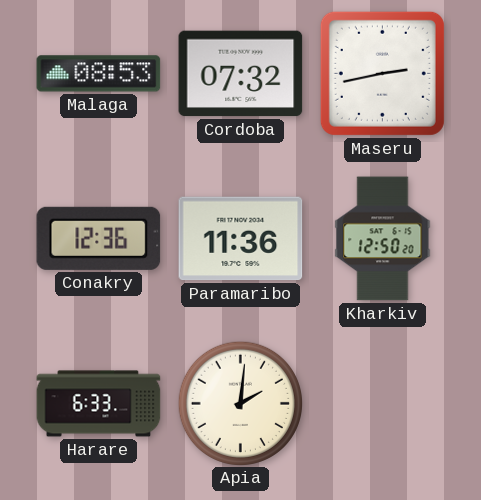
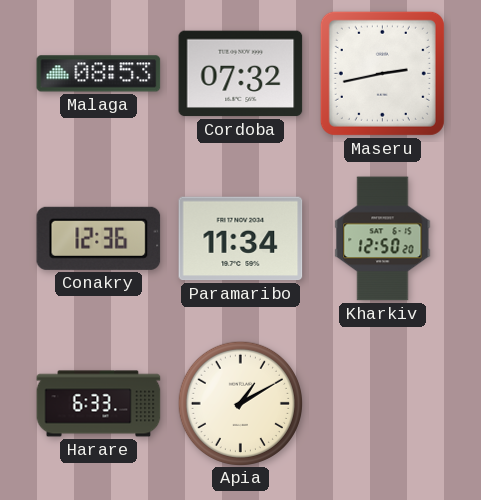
Paramaribo: 11:36 -> 11:34
Apia: 2:01 -> 1:10
